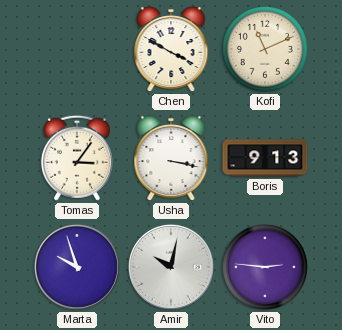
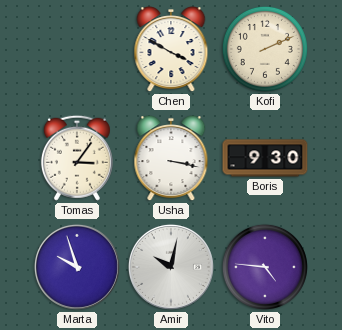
Kofi: 11:11 -> 2:11
Boris: 9:13 -> 9:30
Vito: 2:46 -> 4:46
